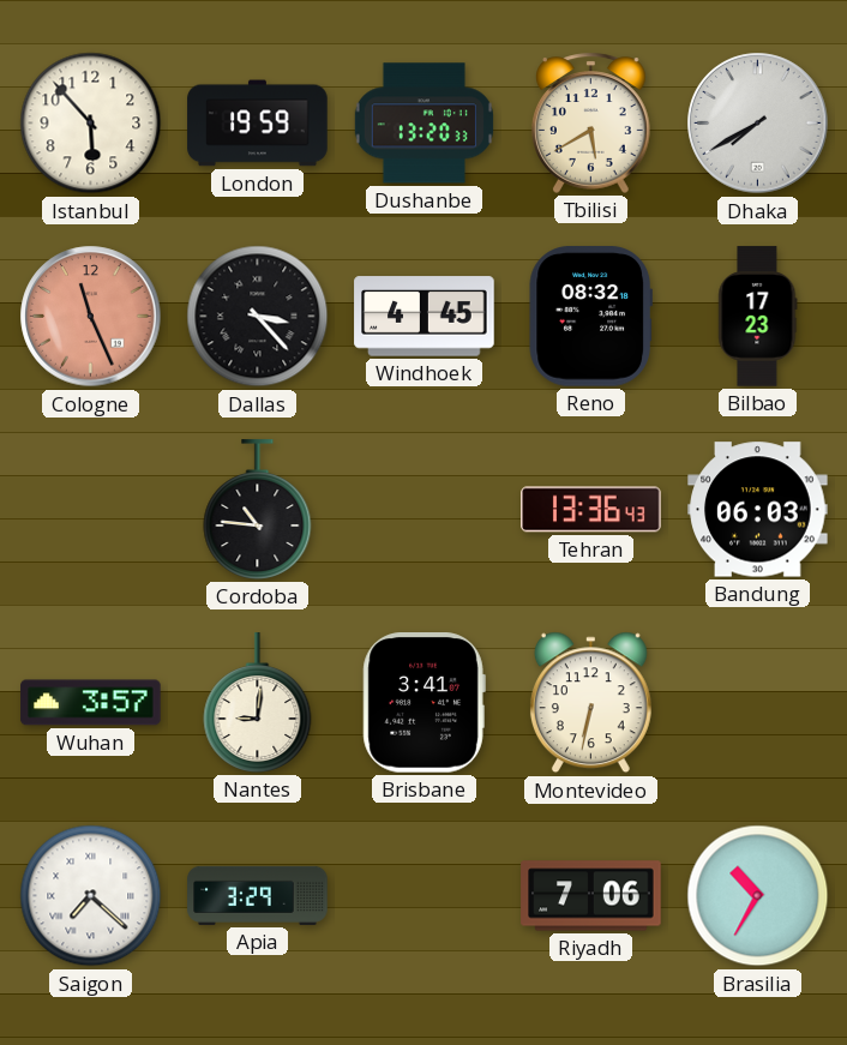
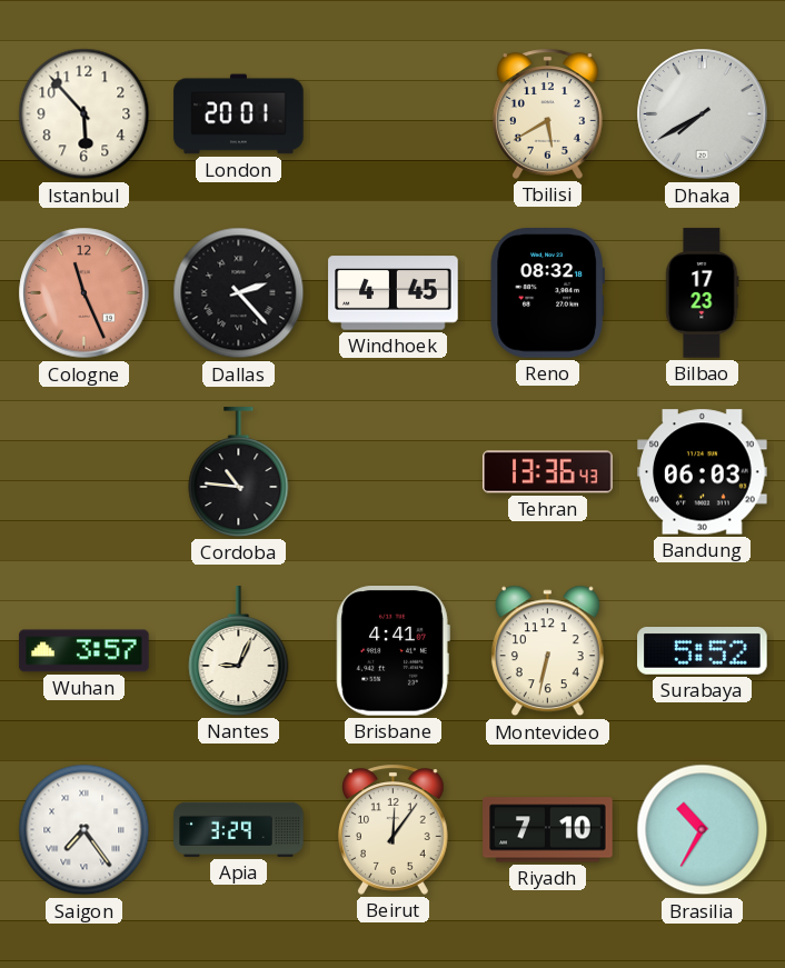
London: 19:59 -> 20:01
Dushanbe: 13:20 -> none
Dallas: 3:23 -> 2:23
Nantes: 9:01 -> 9:04
Brisbane: 3:41 -> 4:41
Surabaya: none -> 5:52
Saigon: 7:22 -> 7:24
Beirut: none -> 12:06
Riyadh: 7:06 -> 7:10
